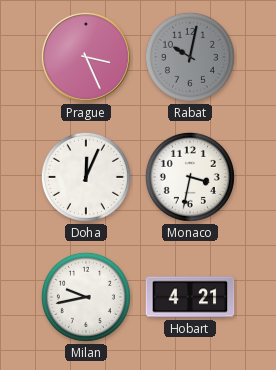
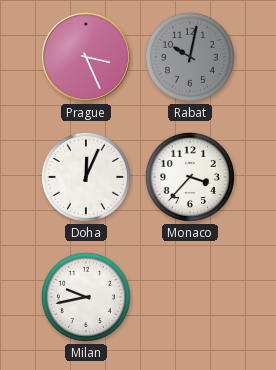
Monaco: 3:32 -> 3:37
Hobart: 4:21 -> none
